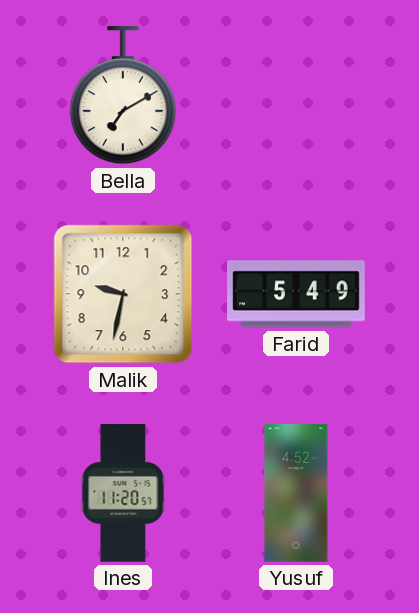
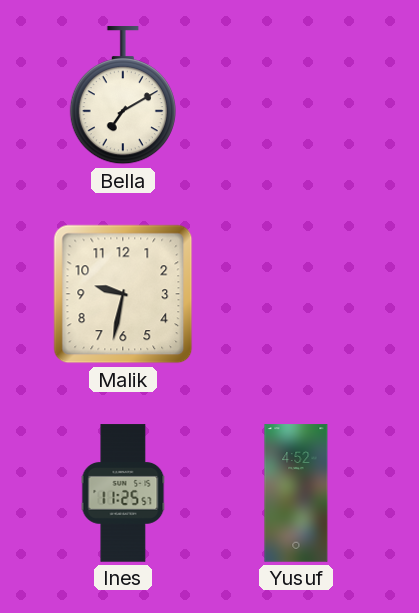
Farid: 5:49 -> none
Ines: 11:20 -> 11:25
